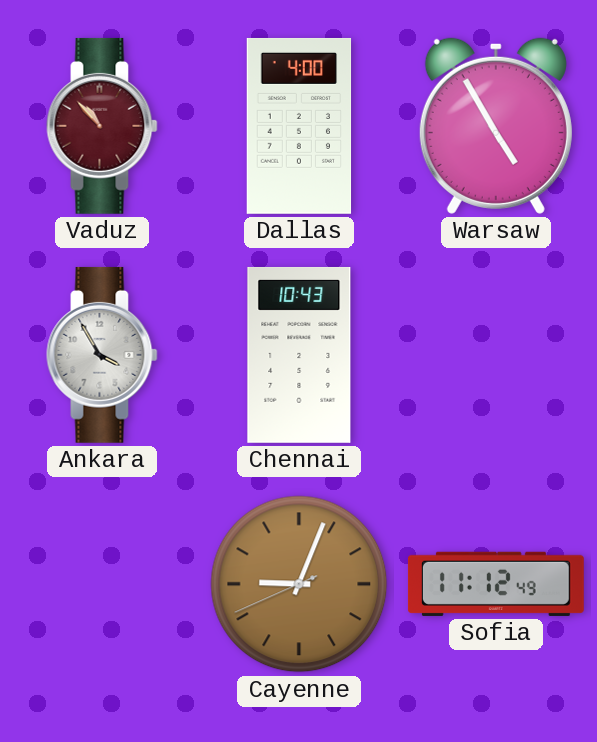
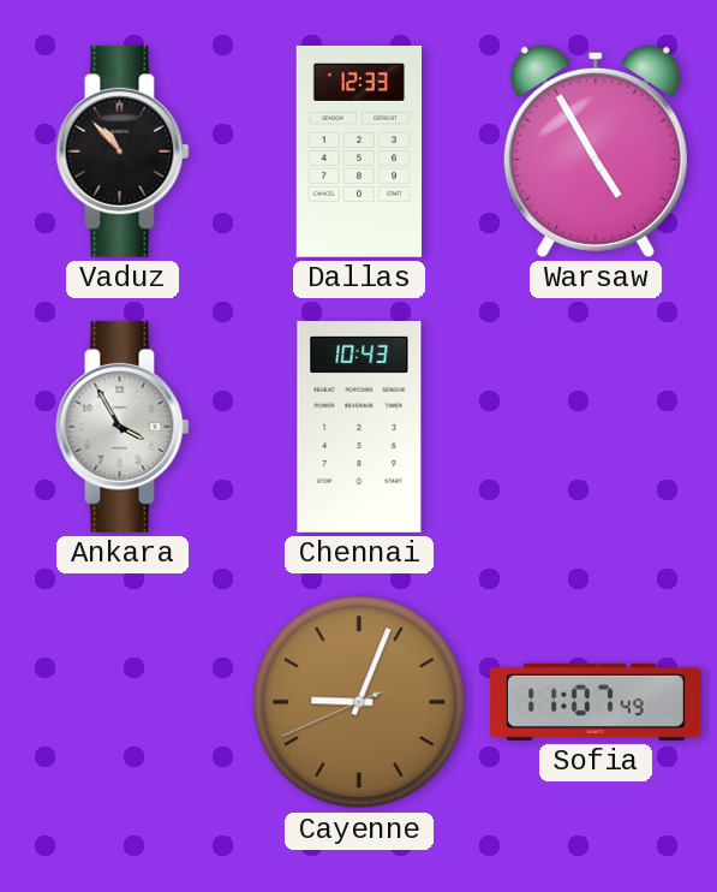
Vaduz dial: burgundy -> black
Dallas: 4:00 -> 12:33
Sofia: 11:12 -> 11:07
